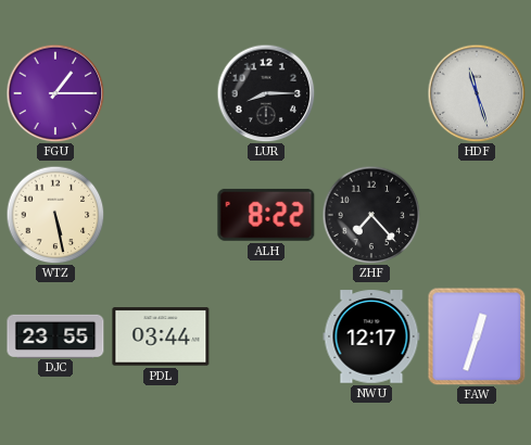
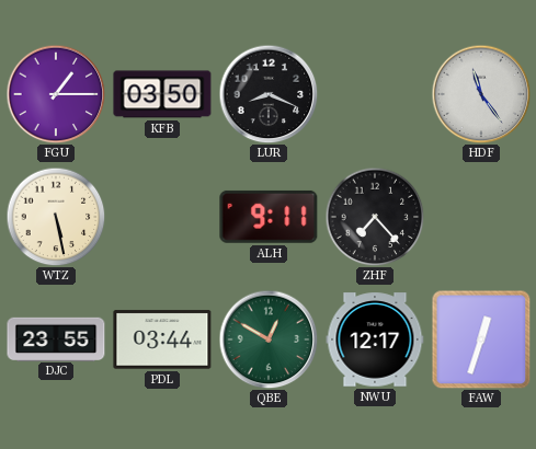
KFB: none -> 03:50
LUR: 8:15 -> 8:19
HDF: 11:27 -> 11:24
ALH: 8:22 -> 9:11
QBE: none -> 12:50
